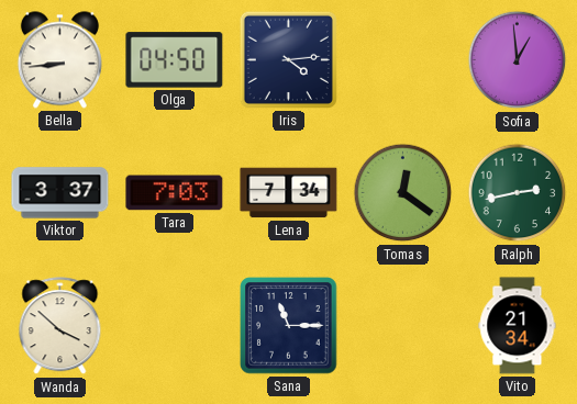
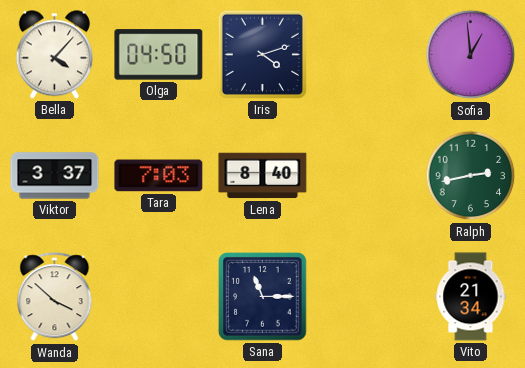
Bella: 8:44 -> 4:07
Iris: 4:14 -> 4:12
Lena: 7:34 -> 8:40
Tomas: 12:21 -> none
